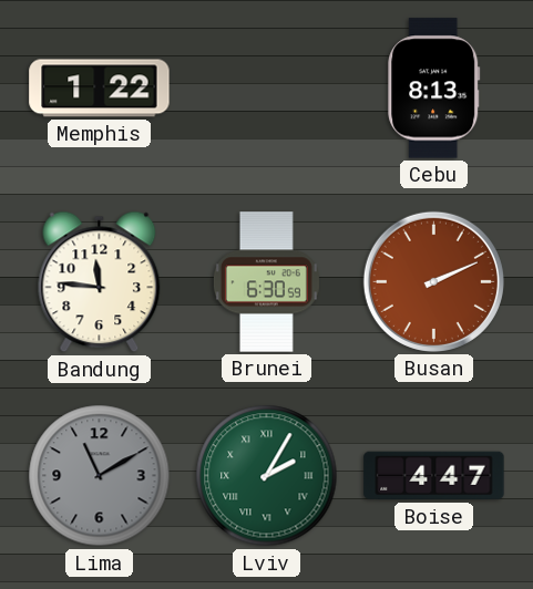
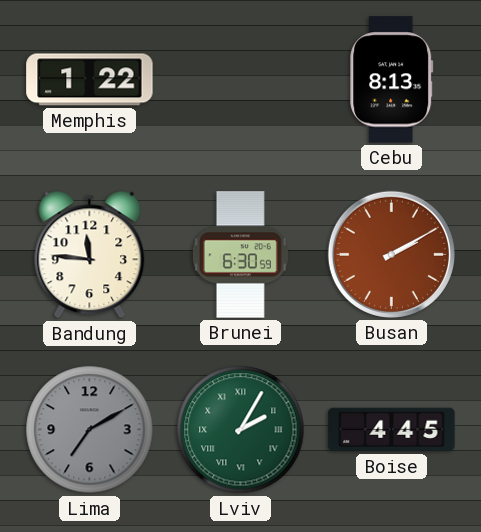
Busan: 2:11 -> 2:10
Lima: 11:10 -> 7:10
Boise: 4:47 -> 4:45
